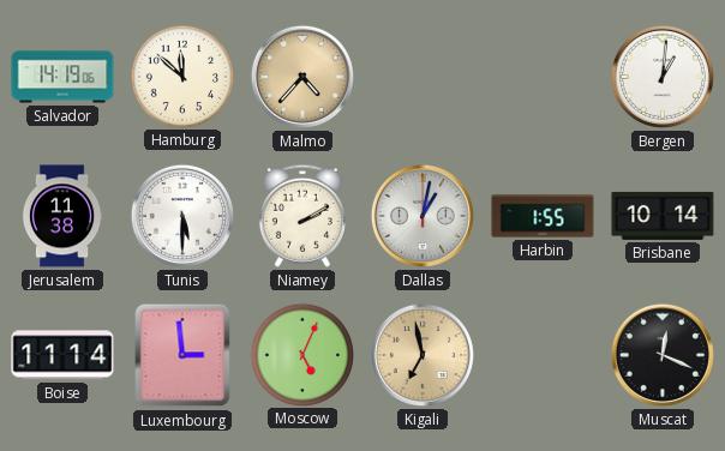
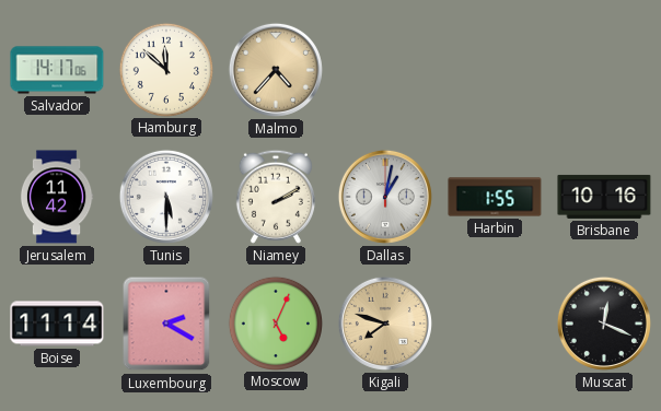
Salvador: 14:19 -> 14:17
Bergen: 1:01 -> none
Jerusalem: 11:38 -> 11:42
Brisbane: 10:14 -> 10:16
Luxembourg: 2:59 -> 2:20
Kigali: 6:58 -> 7:48
